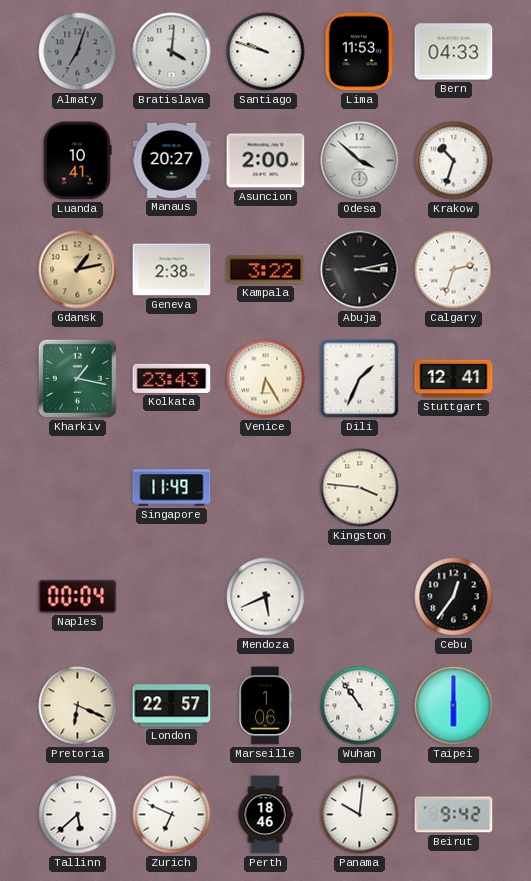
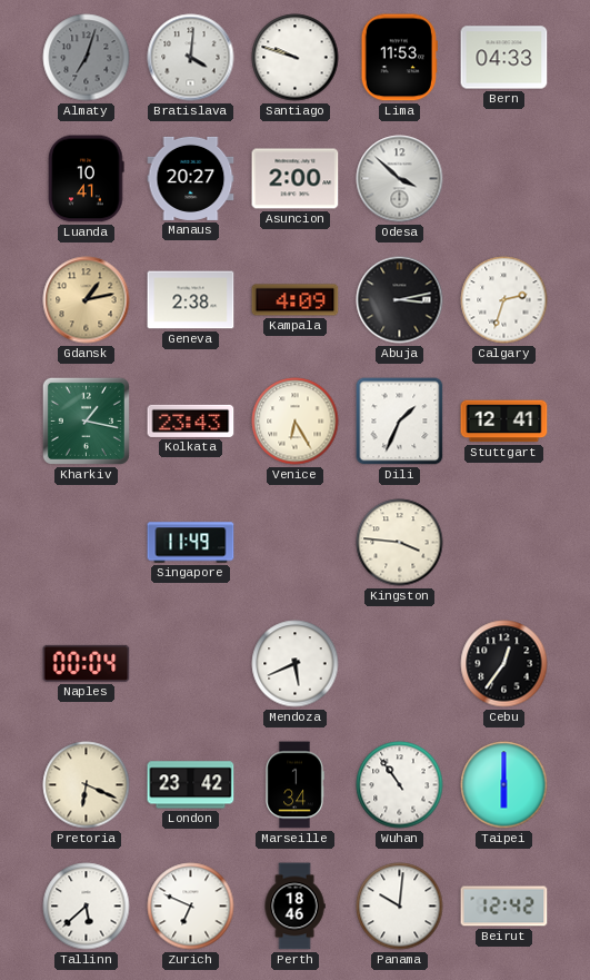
Krakow: 10:33 -> none
Kampala: 3:22 -> 4:09
London: 22:57 -> 23:42
Marseille: 1:06 -> 1:34
Beirut: 9:42 -> 12:42
